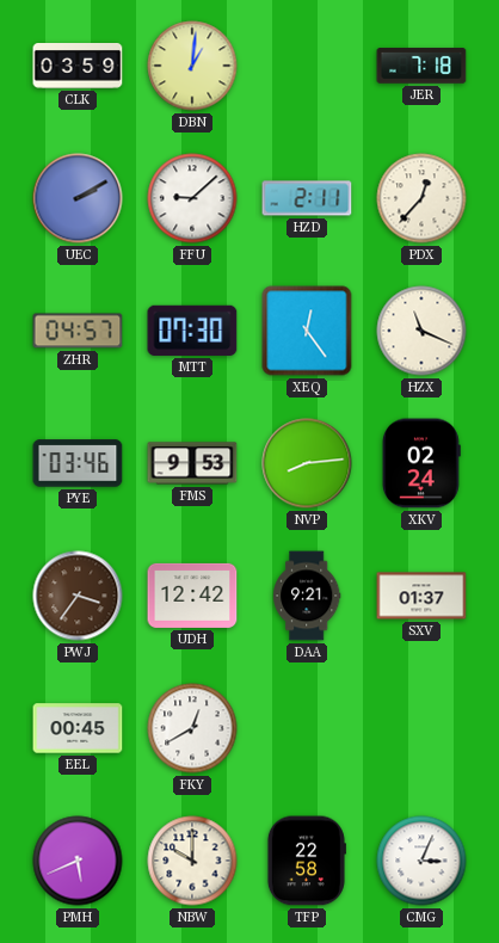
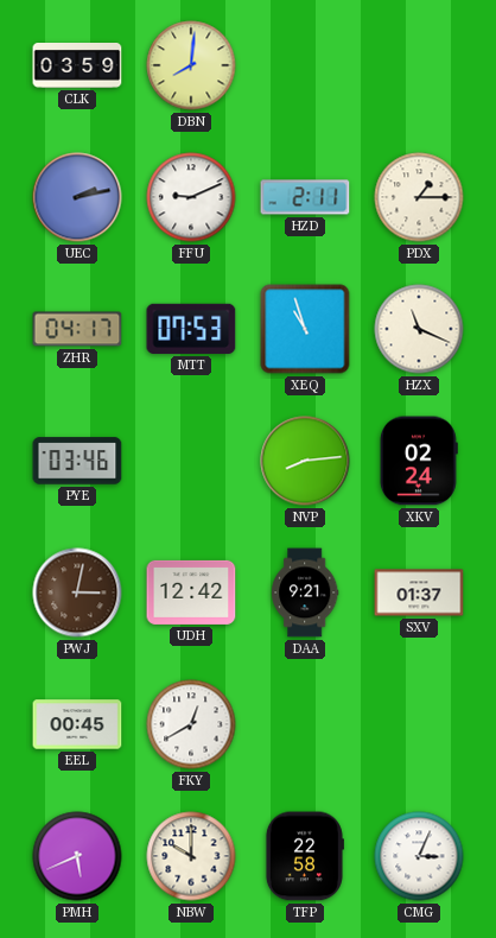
DBN: 1:01 -> 8:01
JER: 7:18 -> none
UEC: 2:10 -> 2:13
FFU: 9:08 -> 9:11
PDX: 12:37 -> 1:15
ZHR: 04:57 -> 04:17
MTT: 07:30 -> 07:53
XEQ: 12:24 -> 10:57
FMS: 9:53 -> none
PWJ: 3:36 -> 3:02
